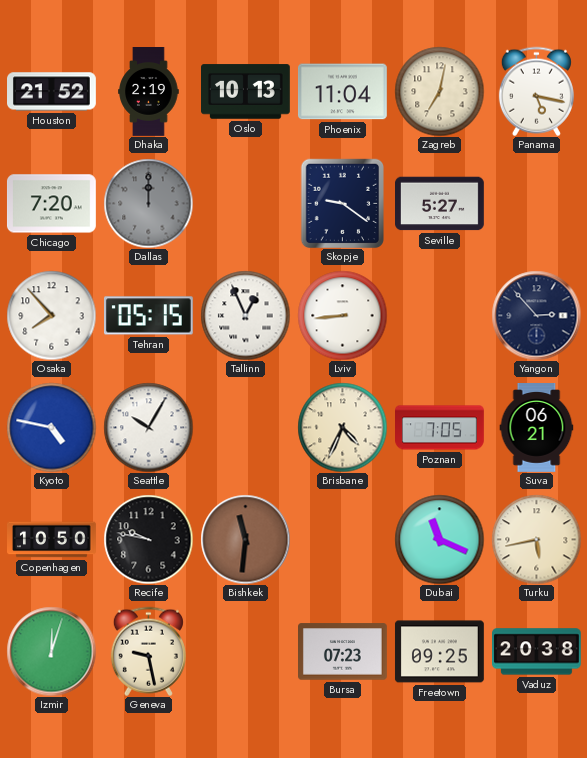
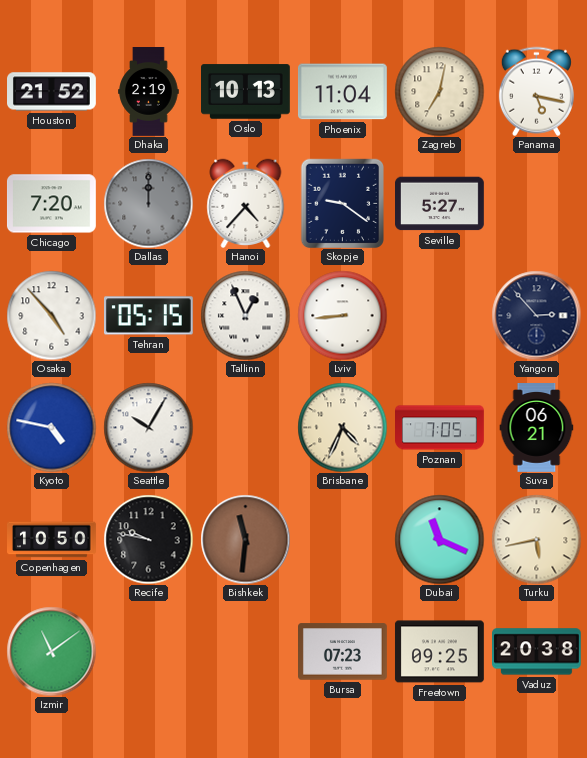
Hanoi: none -> 4:37
Osaka: 7:53 -> 4:53
Izmir: 12:03 -> 11:09
Geneva: 9:28 -> none
